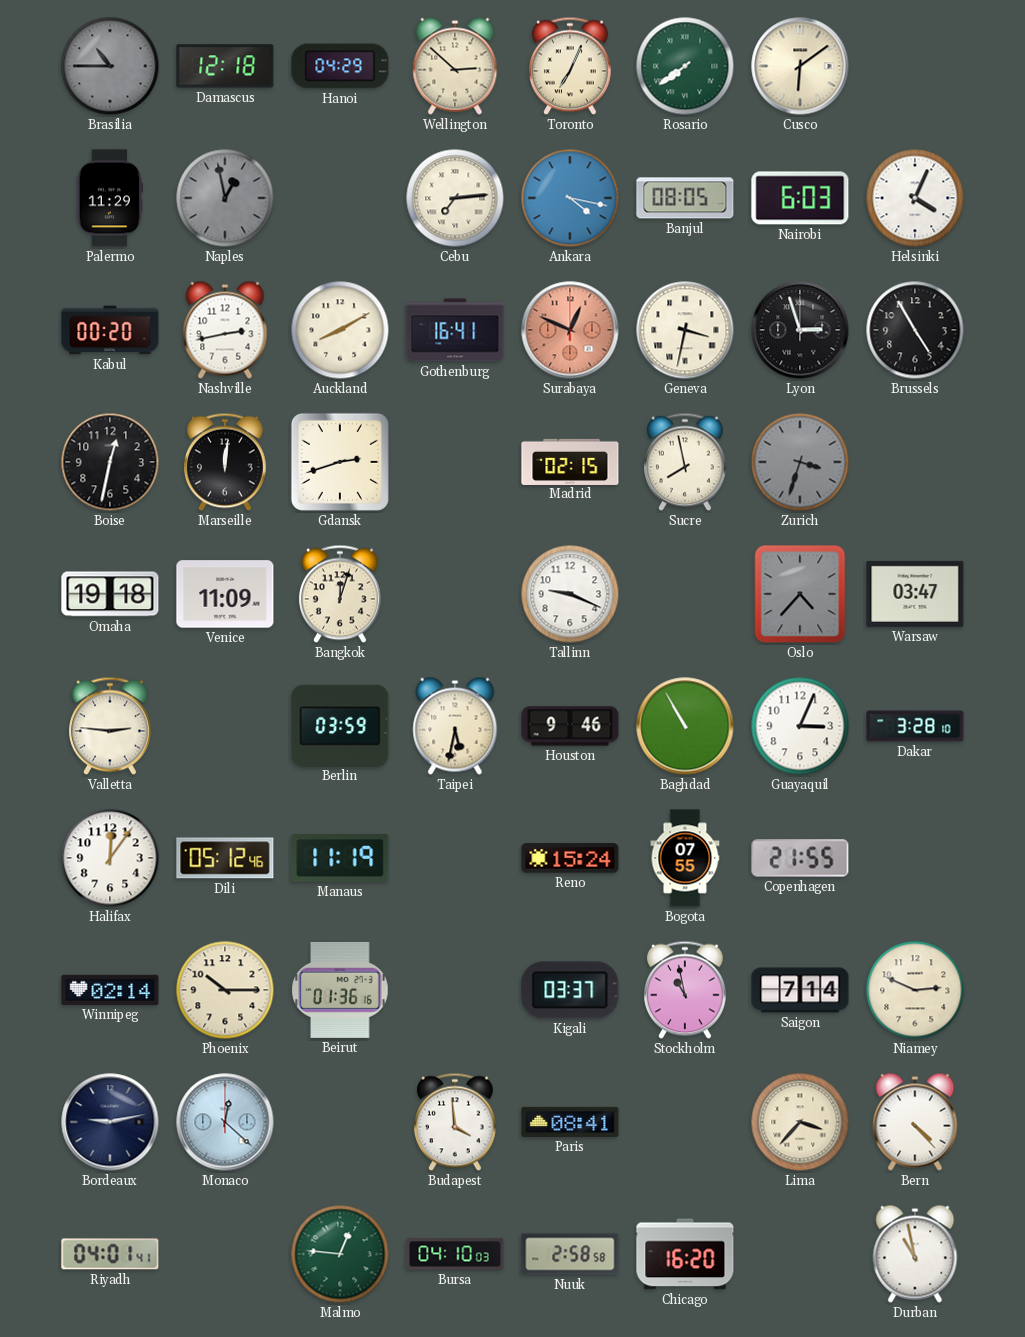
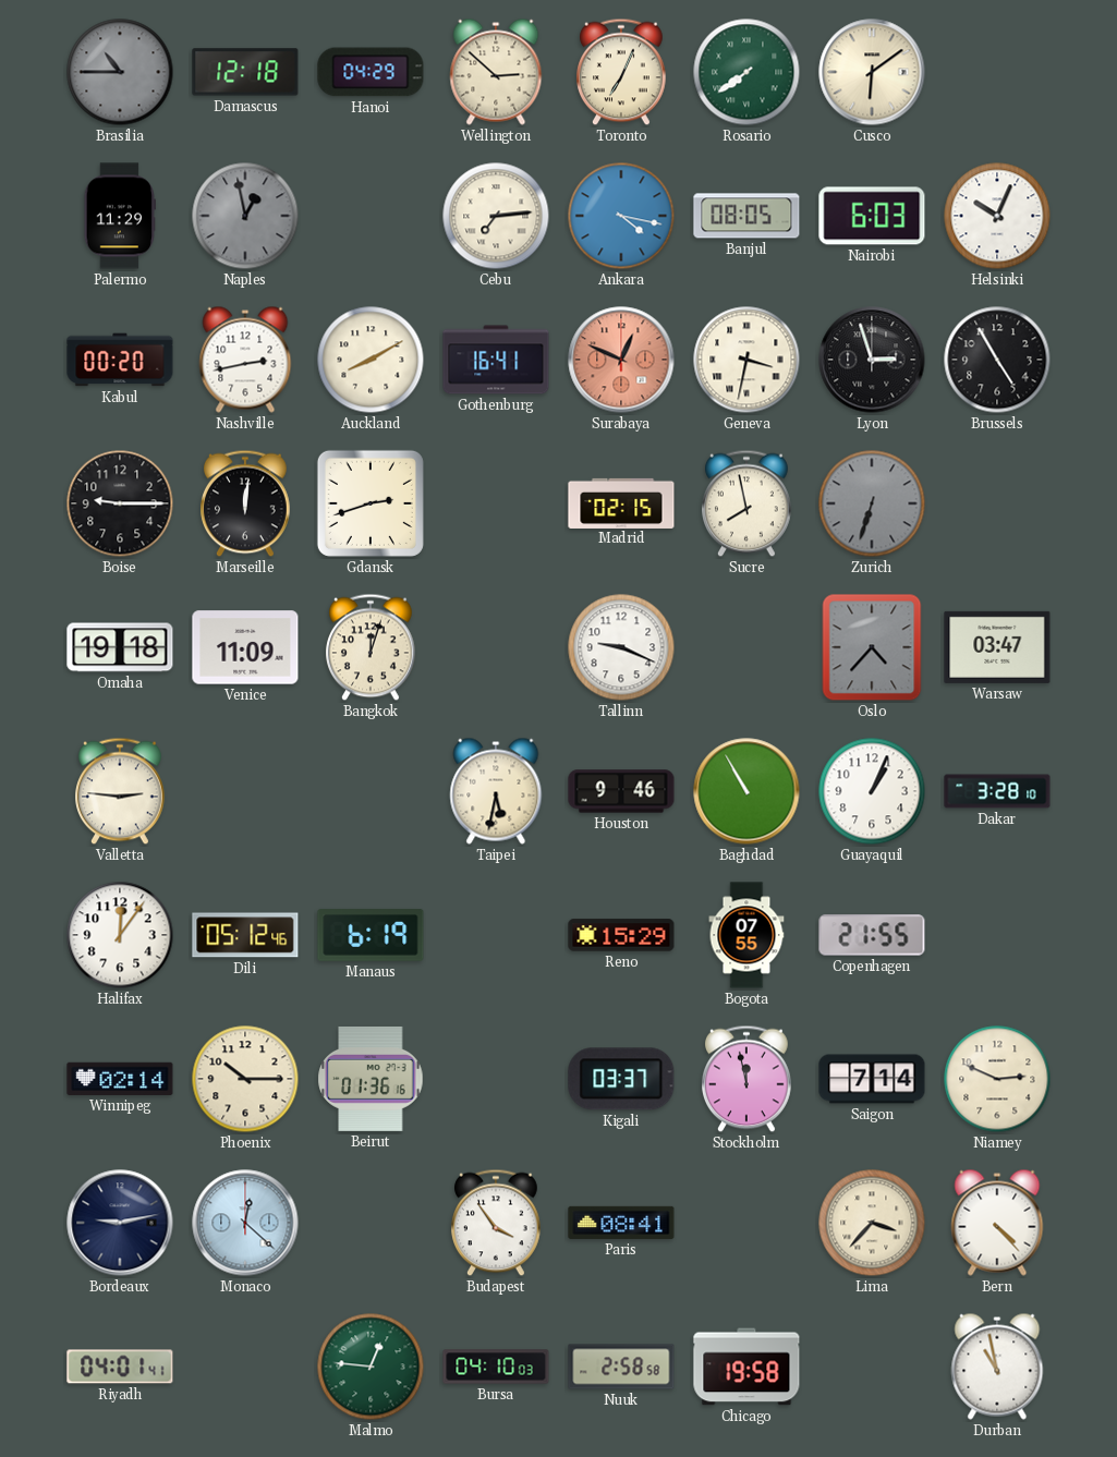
Helsinki: 4:04 -> 10:04
Boise: 12:32 -> 9:15
Zurich: 3:33 -> 6:33
Berlin: 03:59 -> none
Guayaquil: 3:04 -> 1:04
Manaus: 11:19 -> 6:19
Reno: 15:24 -> 15:29
Stockholm: 10:58 -> 11:58
Budapest: 3:59 -> 3:54
Chicago: 16:20 -> 19:58
